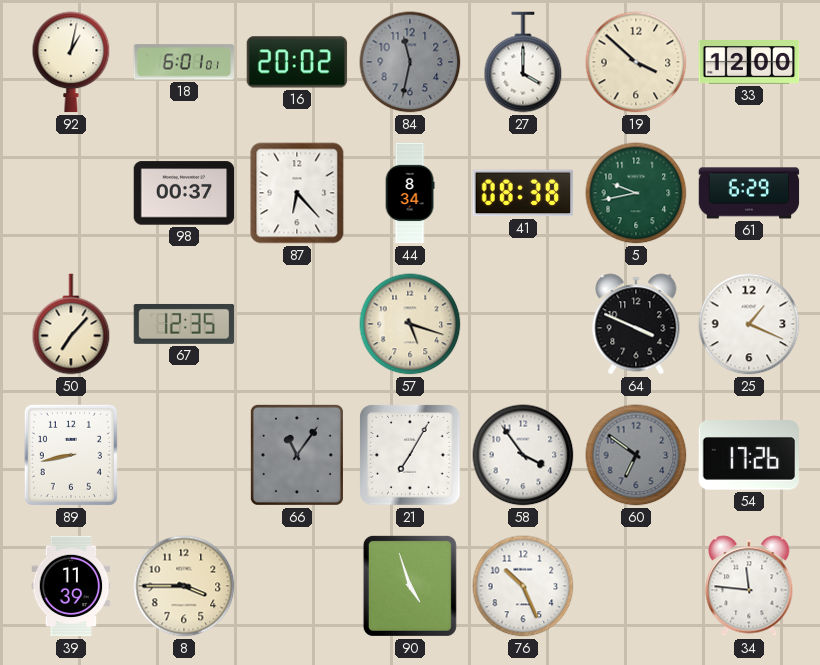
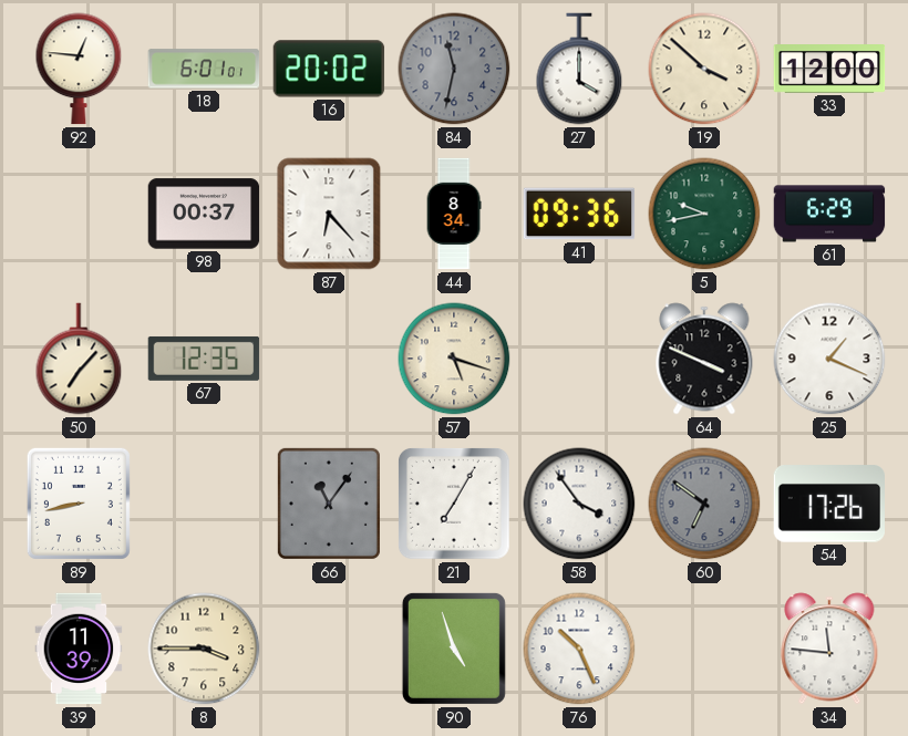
92: 1:02 -> 12:46
41: 08:38 -> 09:36
